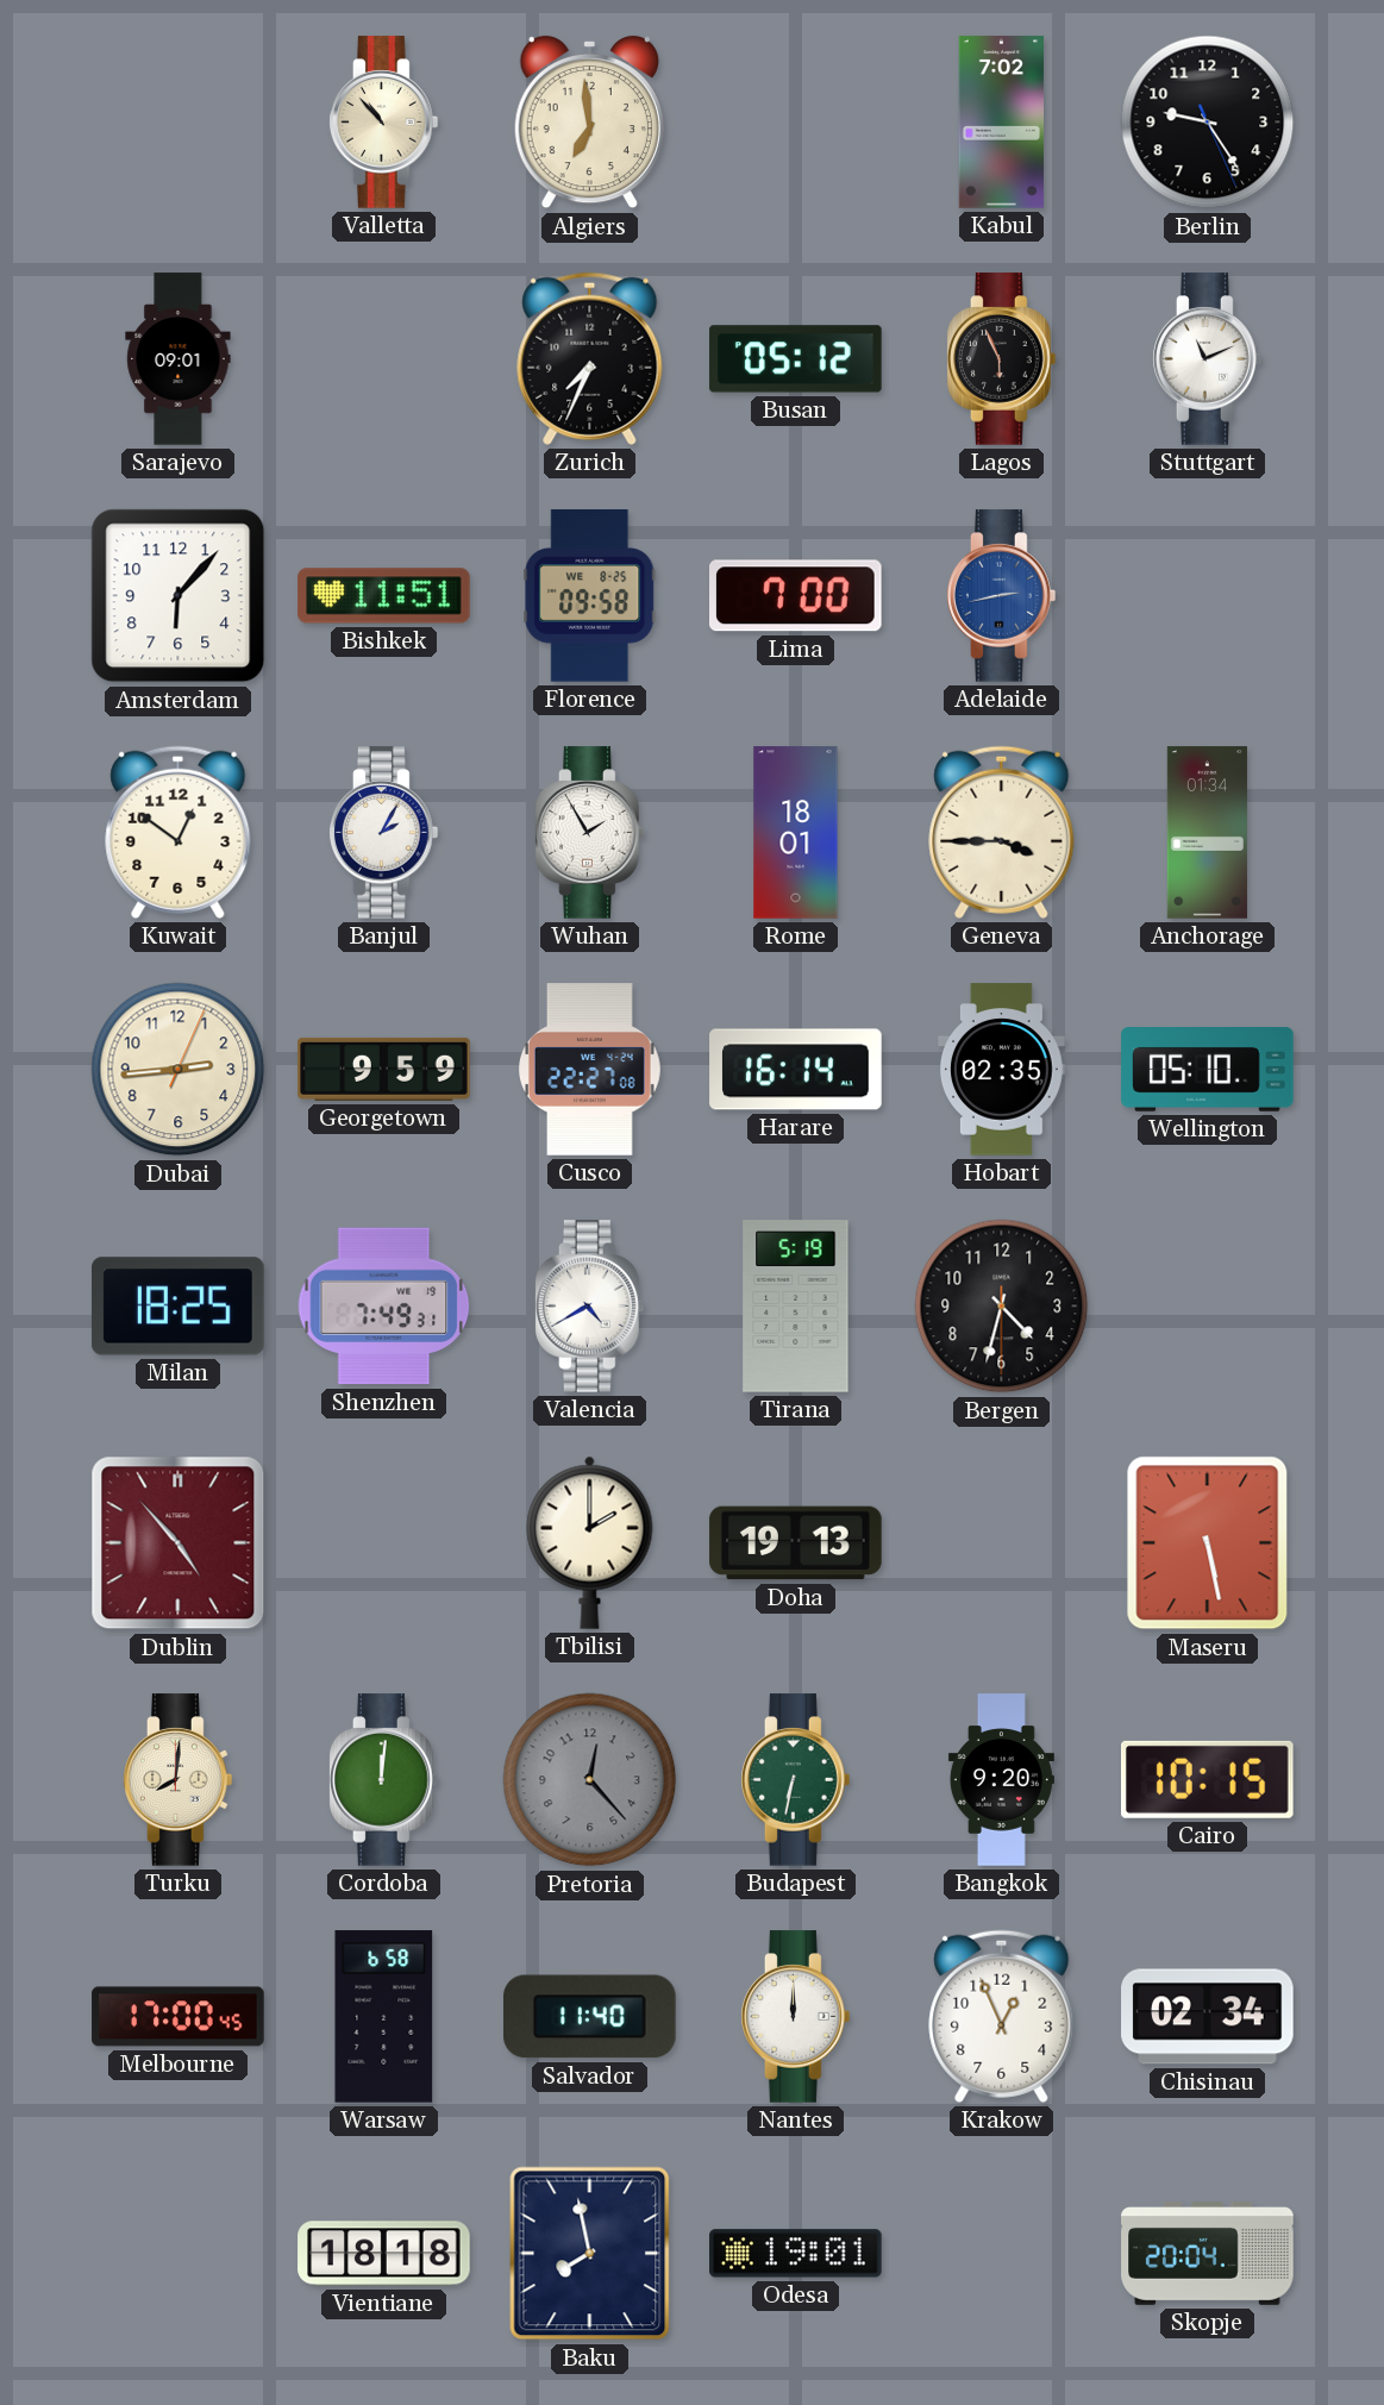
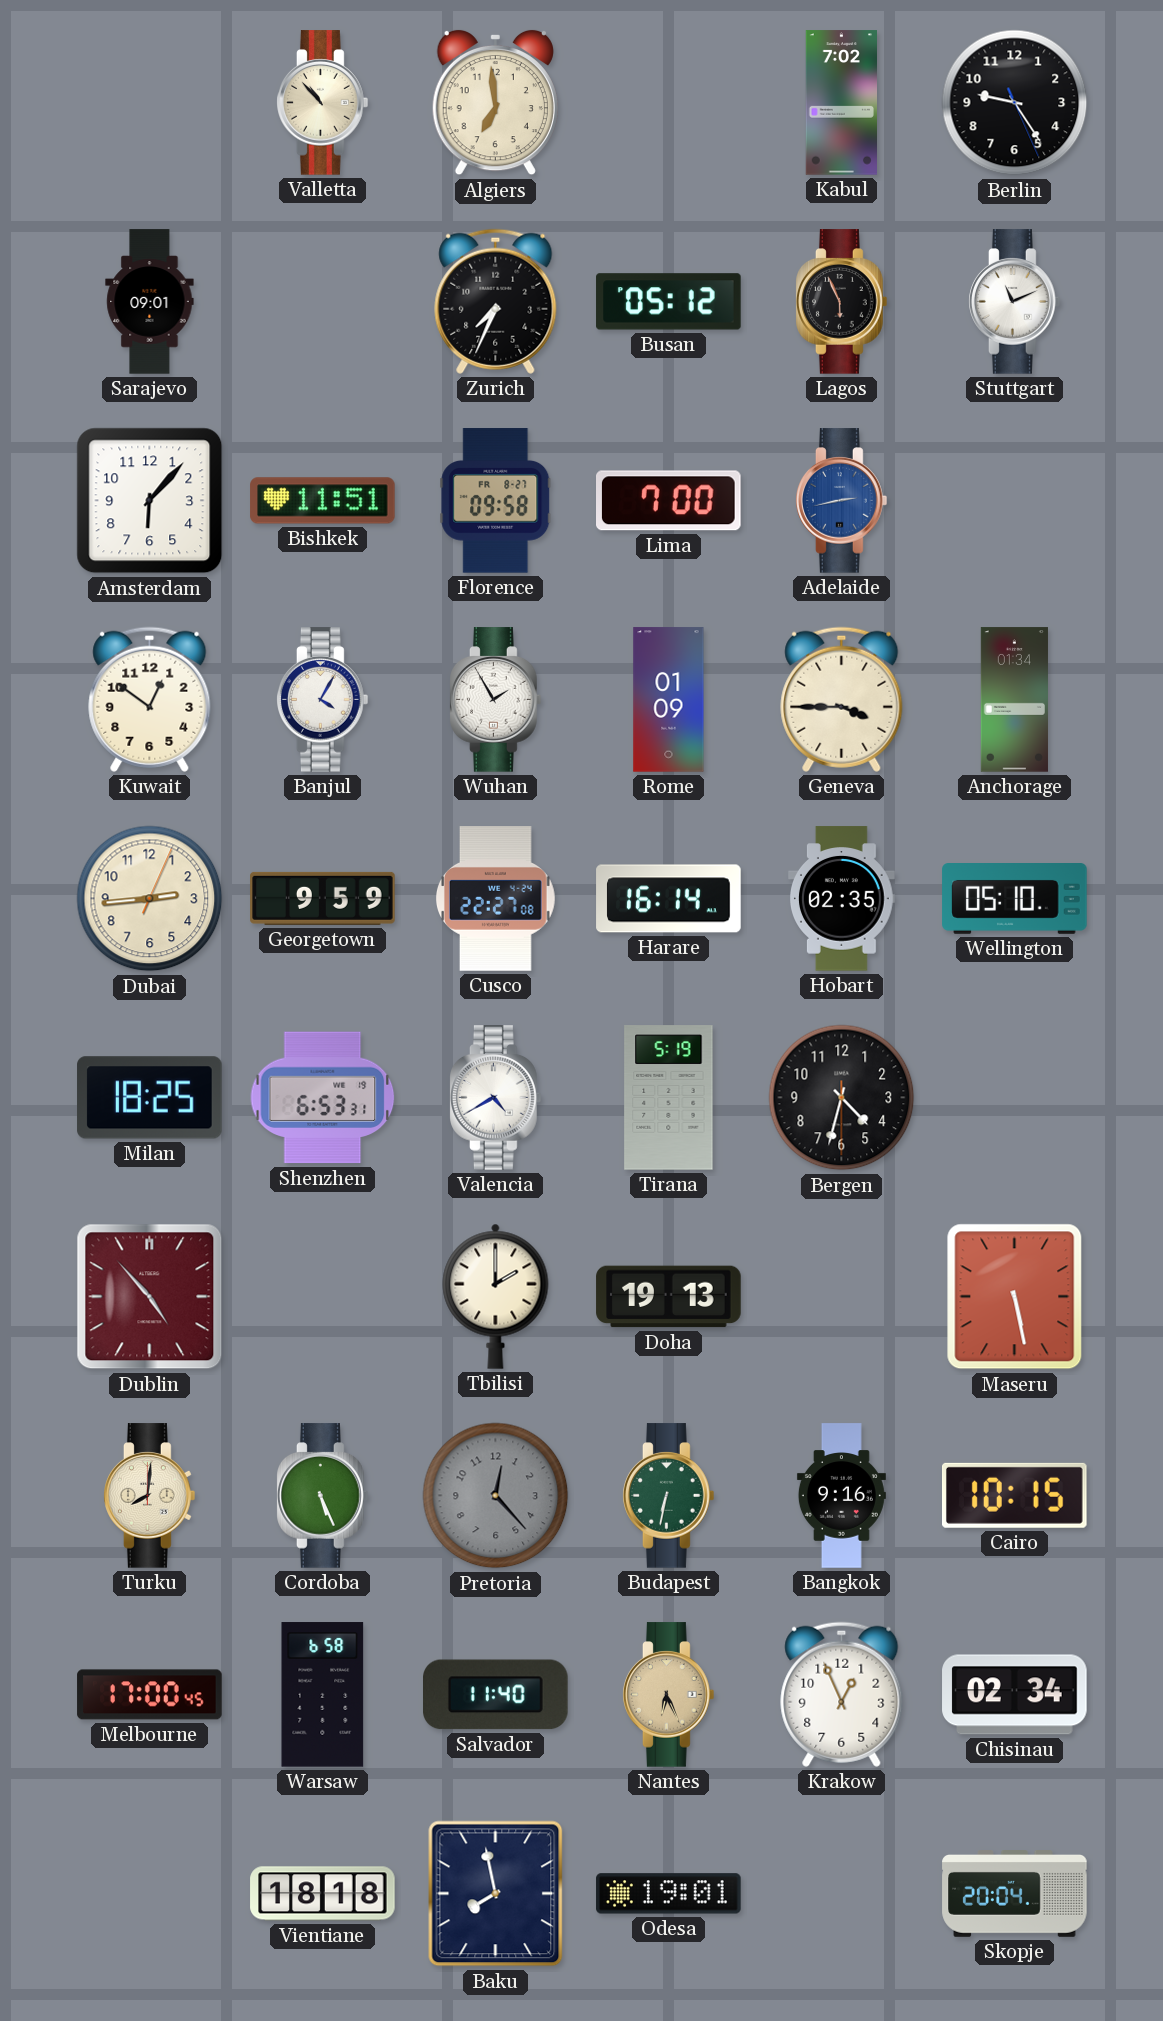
Florence date: WE 8-25 -> FR 8-27
Banjul: 2:05 -> 4:05
Rome: 18:01 -> 01:09
Shenzhen: 7:49 -> 6:53
Cordoba: 12:01 -> 5:26
Bangkok: 9:20 -> 9:16
Nantes: 12:00 -> 6:26
Nantes dial: white -> champagne
